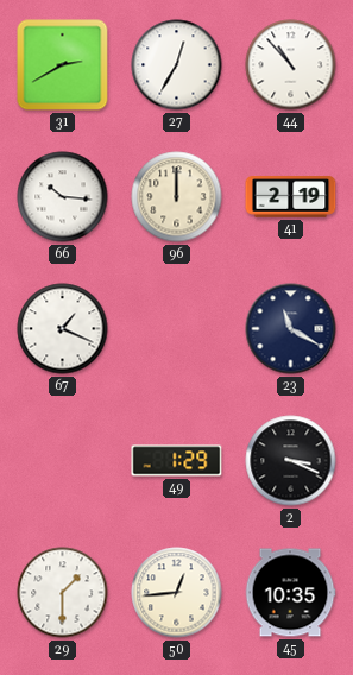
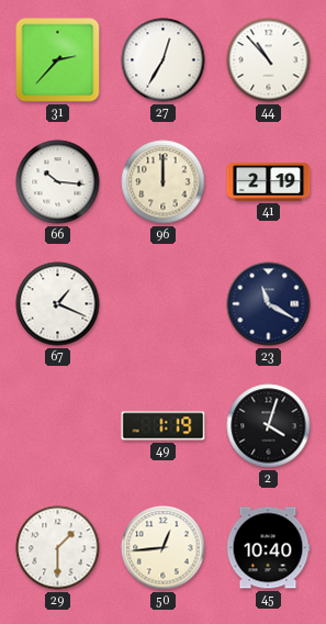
31: 2:40 -> 2:37
49: 1:29 -> 1:19
2: 3:19 -> 4:03
45: 10:35 -> 10:40
